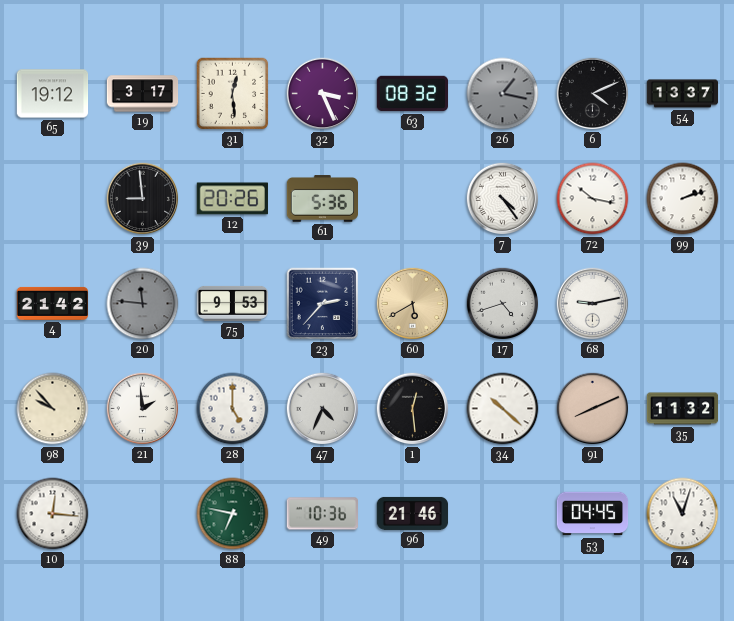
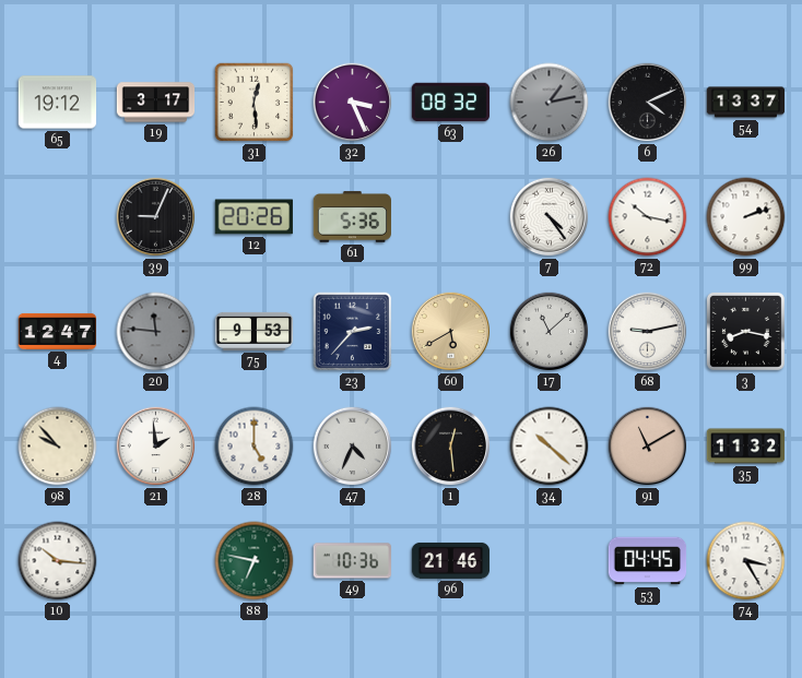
26: 1:17 -> 1:13
39: 8:59 -> 9:04
4: 21:42 -> 12:47
17: 4:42 -> 11:08
3: none -> 8:17
91: 8:11 -> 11:10
10: 12:16 -> 10:16
74: 11:03 -> 3:25
